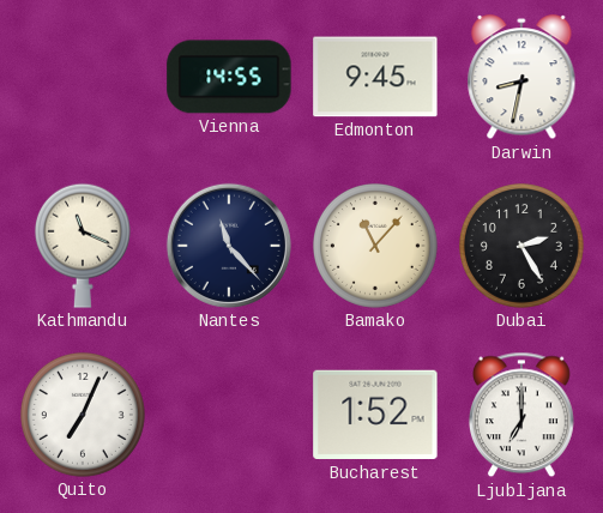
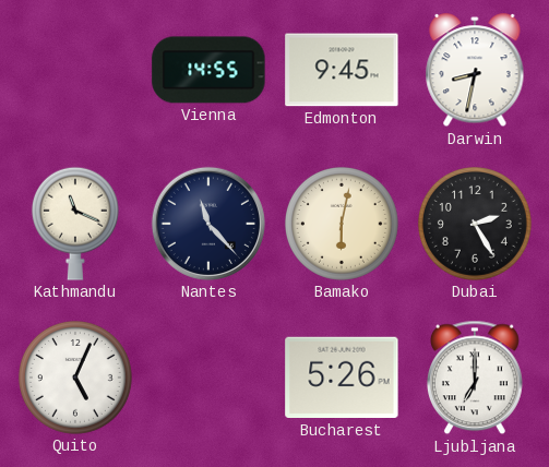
Bamako: 11:07 -> 6:02
Quito: 7:04 -> 5:04
Bucharest: 1:52 -> 5:26
